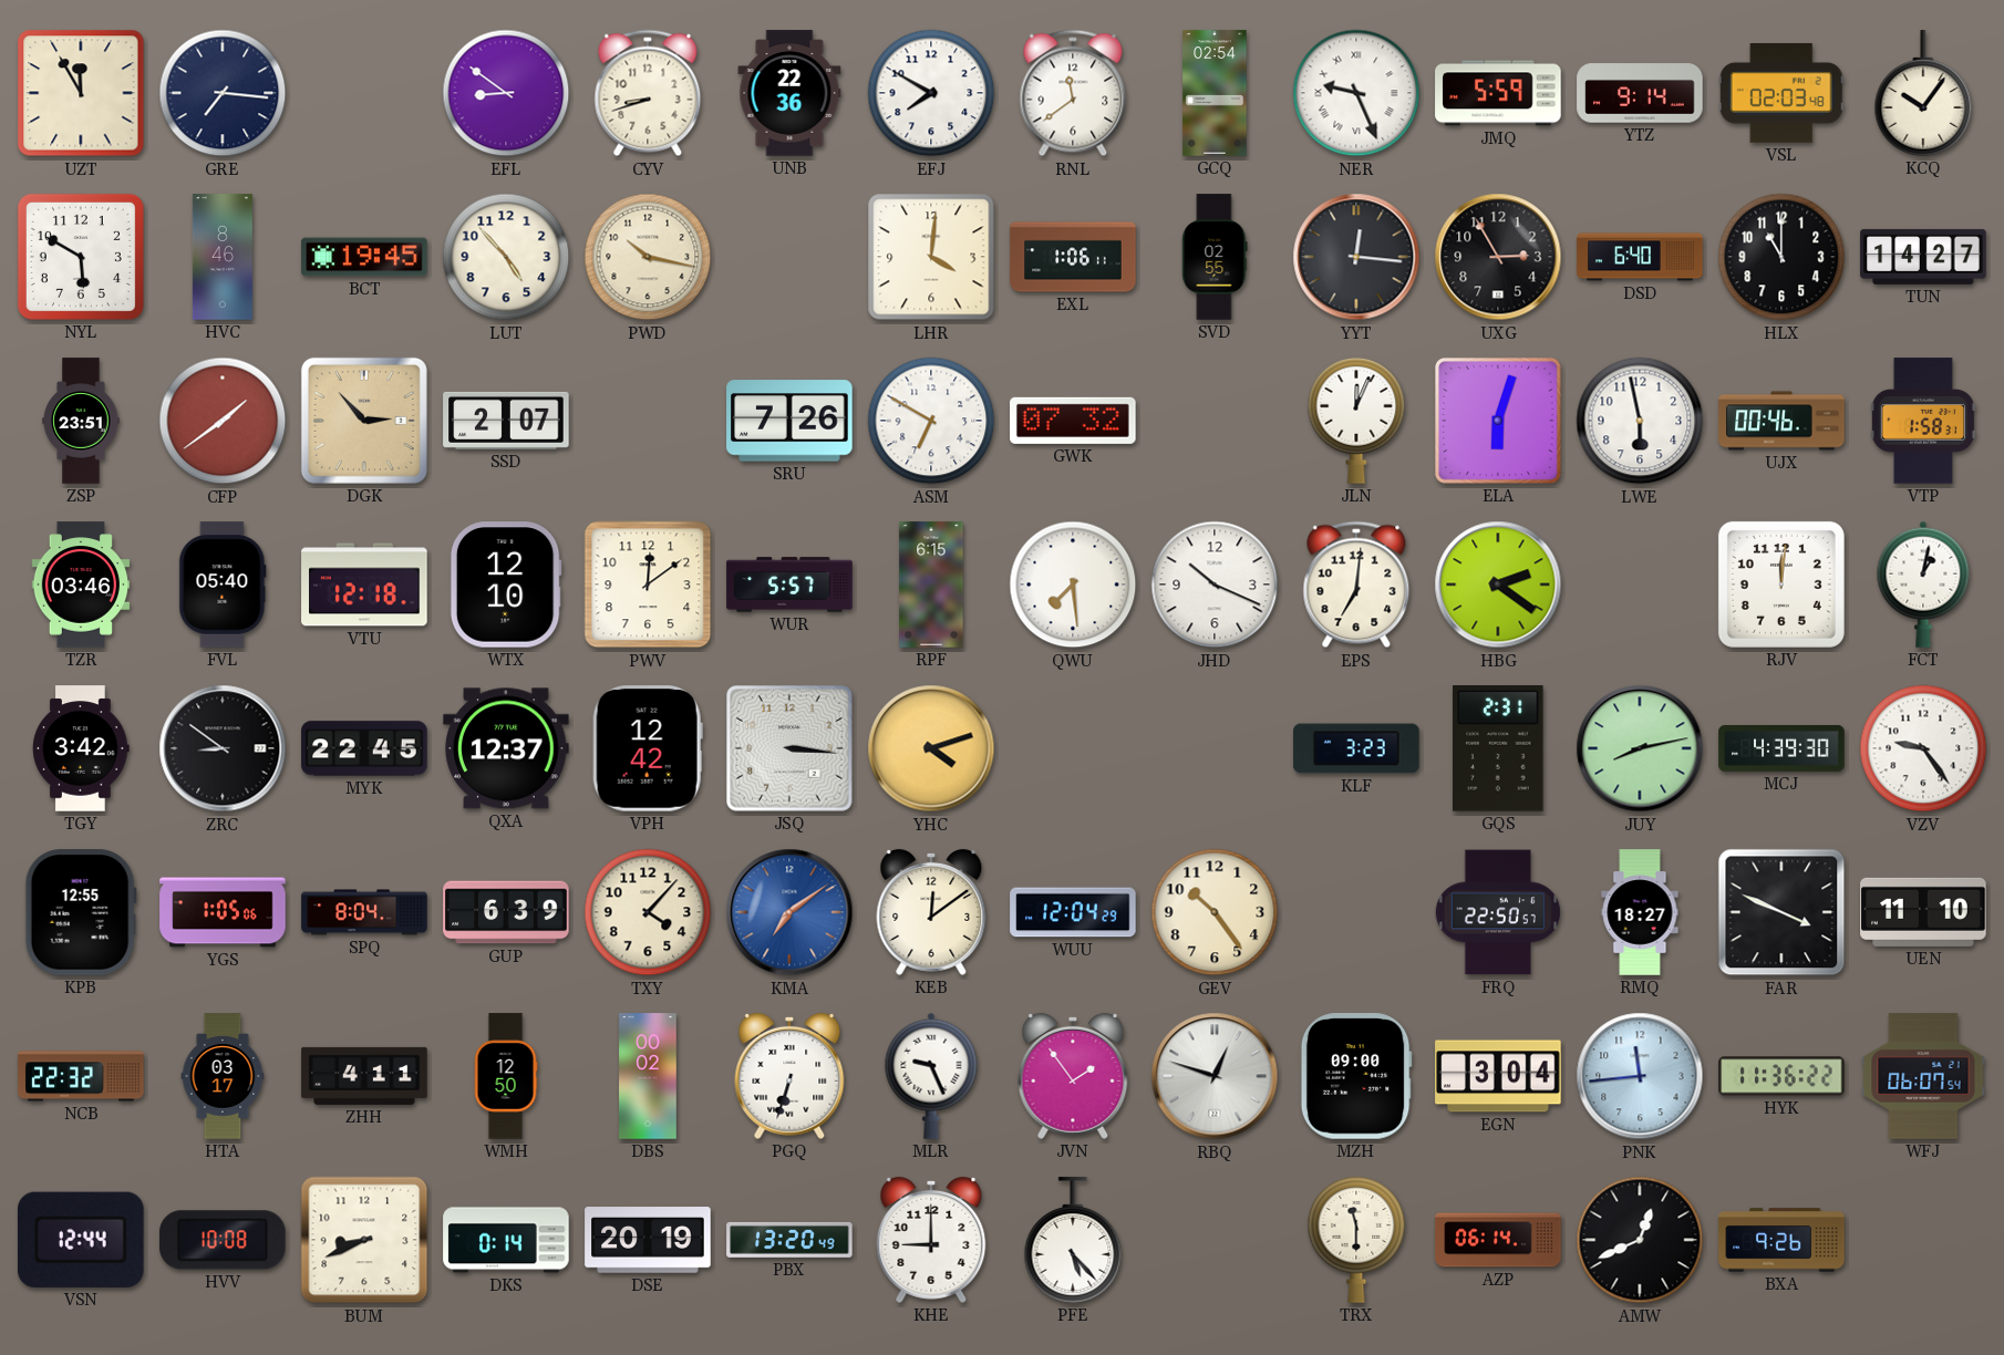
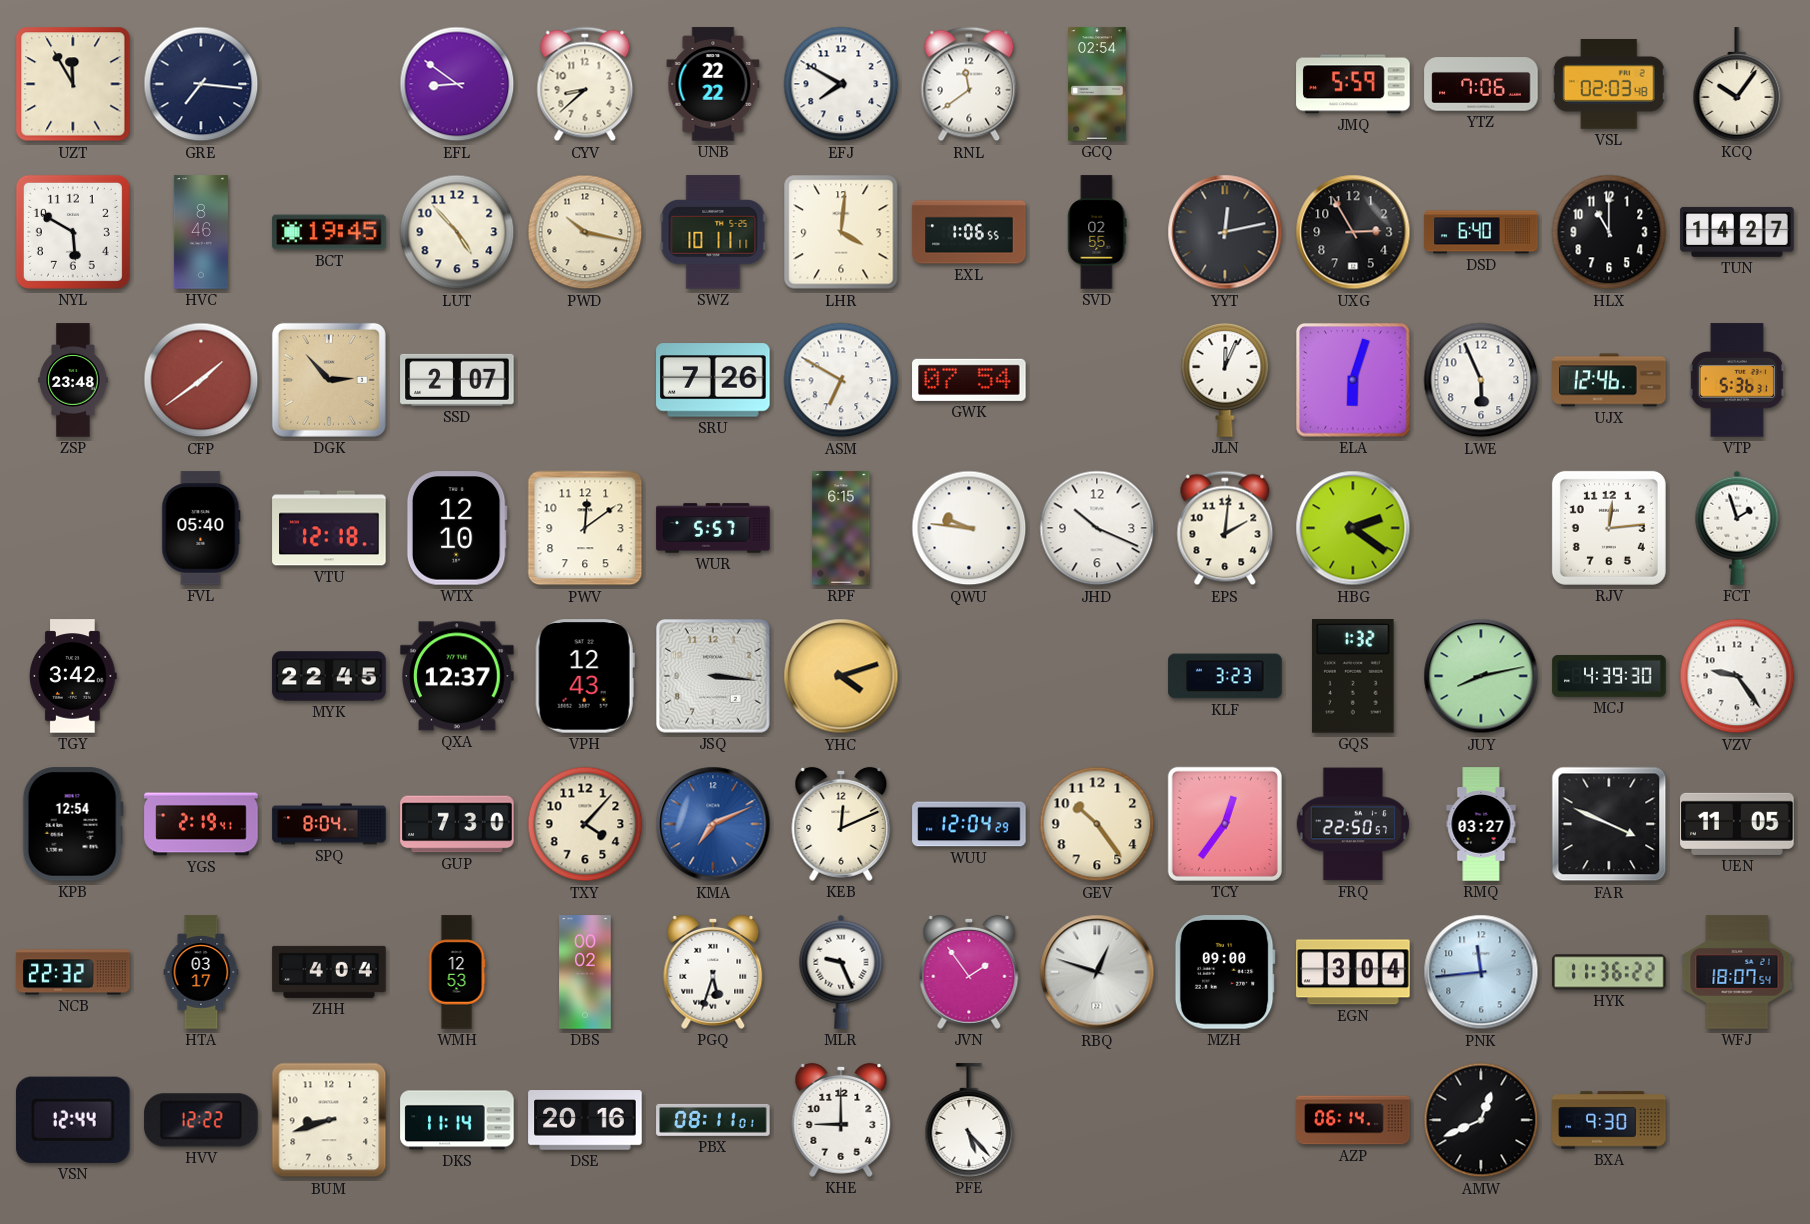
CYV: 8:42 -> 8:38
UNB: 22:36 -> 22:22
NER: 9:26 -> none
YTZ: 9:14 -> 7:06
SWZ: none -> 10:11
EXL: 1:06:11 -> 1:06:55
YYT: 12:16 -> 12:13
ZSP: 23:51 -> 23:48
GWK: 07:32 -> 07:54
LWE: 5:58 -> 5:56
UJX: 00:46 -> 12:46
VTP: 1:58 -> 5:36
TZR: 03:46 -> none
QWU: 7:29 -> 9:46
EPS: 7:01 -> 2:01
RJV: 12:01 -> 12:14
FCT: 1:02 -> 1:57
ZRC: 8:51 -> none
VPH: 12:42 -> 12:43
GQS: 2:31 -> 1:32
KPB: 12:55 -> 12:54
YGS: 1:05 -> 2:19
GUP: 6:39 -> 7:30
KMA: 7:09 -> 7:11
KEB: 12:09 -> 12:11
TCY: none -> 12:36
RMQ: 18:27 -> 03:27
UEN: 11:10 -> 11:05
ZHH: 4:11 -> 4:04
WMH: 12:50 -> 12:53
PGQ: 6:33 -> 5:33
WFJ: 06:07 -> 18:07
HVV: 10:08 -> 12:22
BUM: 8:41 -> 8:42
DKS: 0:14 -> 11:14
DSE: 20:19 -> 20:16
PBX: 13:20 -> 08:11
TRX: 11:30 -> none
BXA: 9:26 -> 9:30
